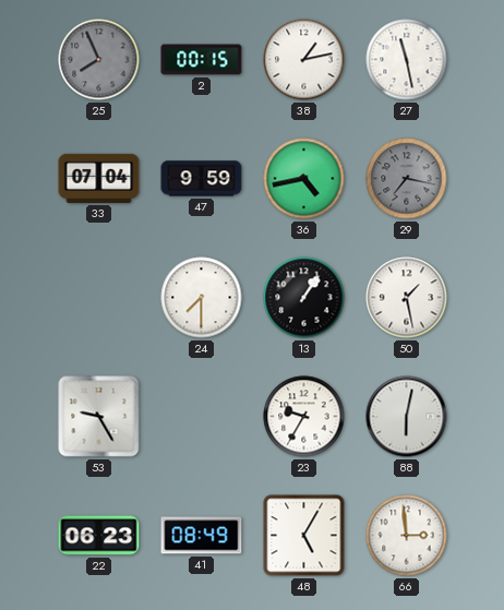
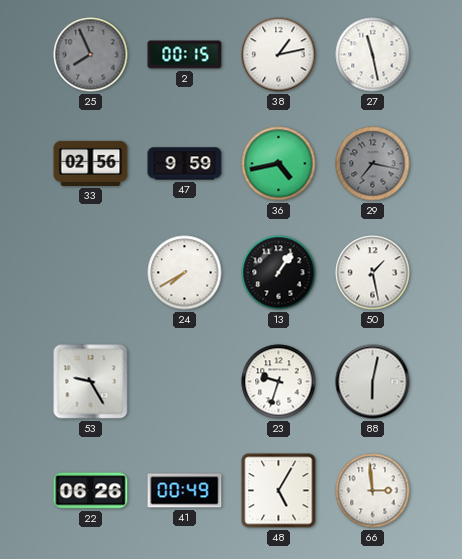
33: 07:04 -> 02:56
24: 7:30 -> 7:40
23: 9:35 -> 9:33
22: 06:23 -> 06:26
41: 08:49 -> 00:49
